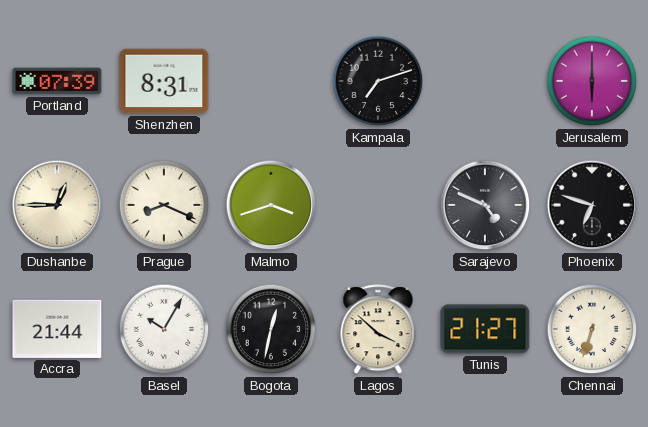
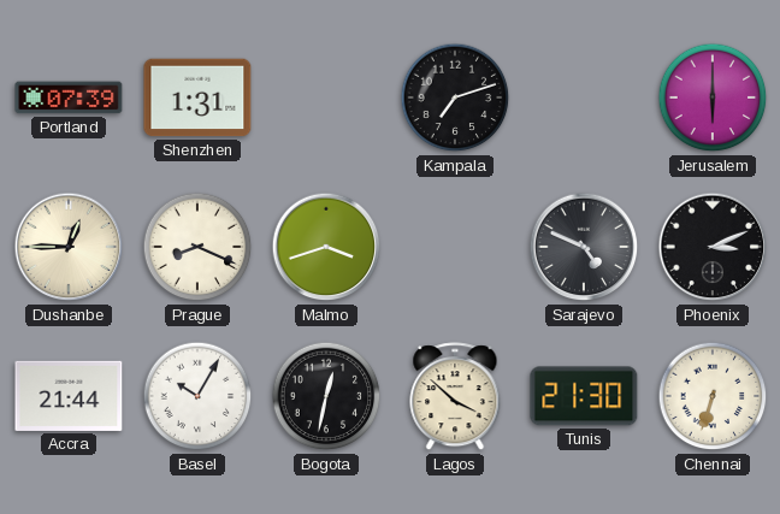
Shenzhen: 8:31 -> 1:31
Phoenix: 6:48 -> 3:11
Tunis: 21:27 -> 21:30
